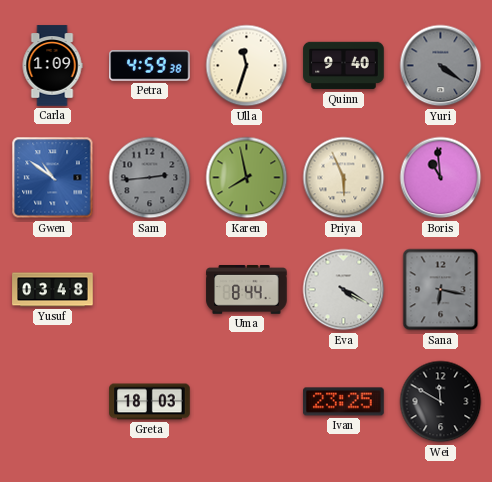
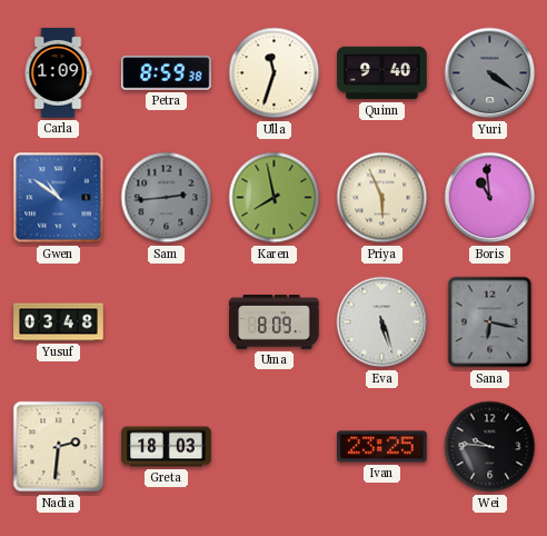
Petra: 4:59 -> 8:59
Uma: 8:44 -> 8:09
Eva: 4:20 -> 5:27
Nadia: none -> 2:31
Wei: 11:50 -> 9:46
